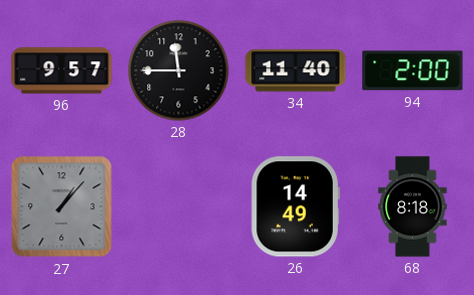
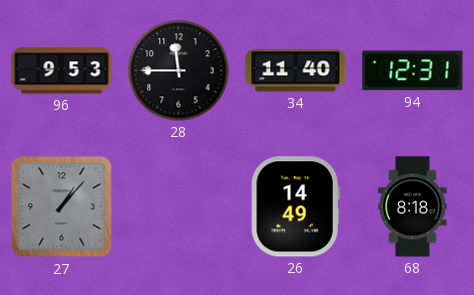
96: 9:57 -> 9:53
94: 2:00 -> 12:31
